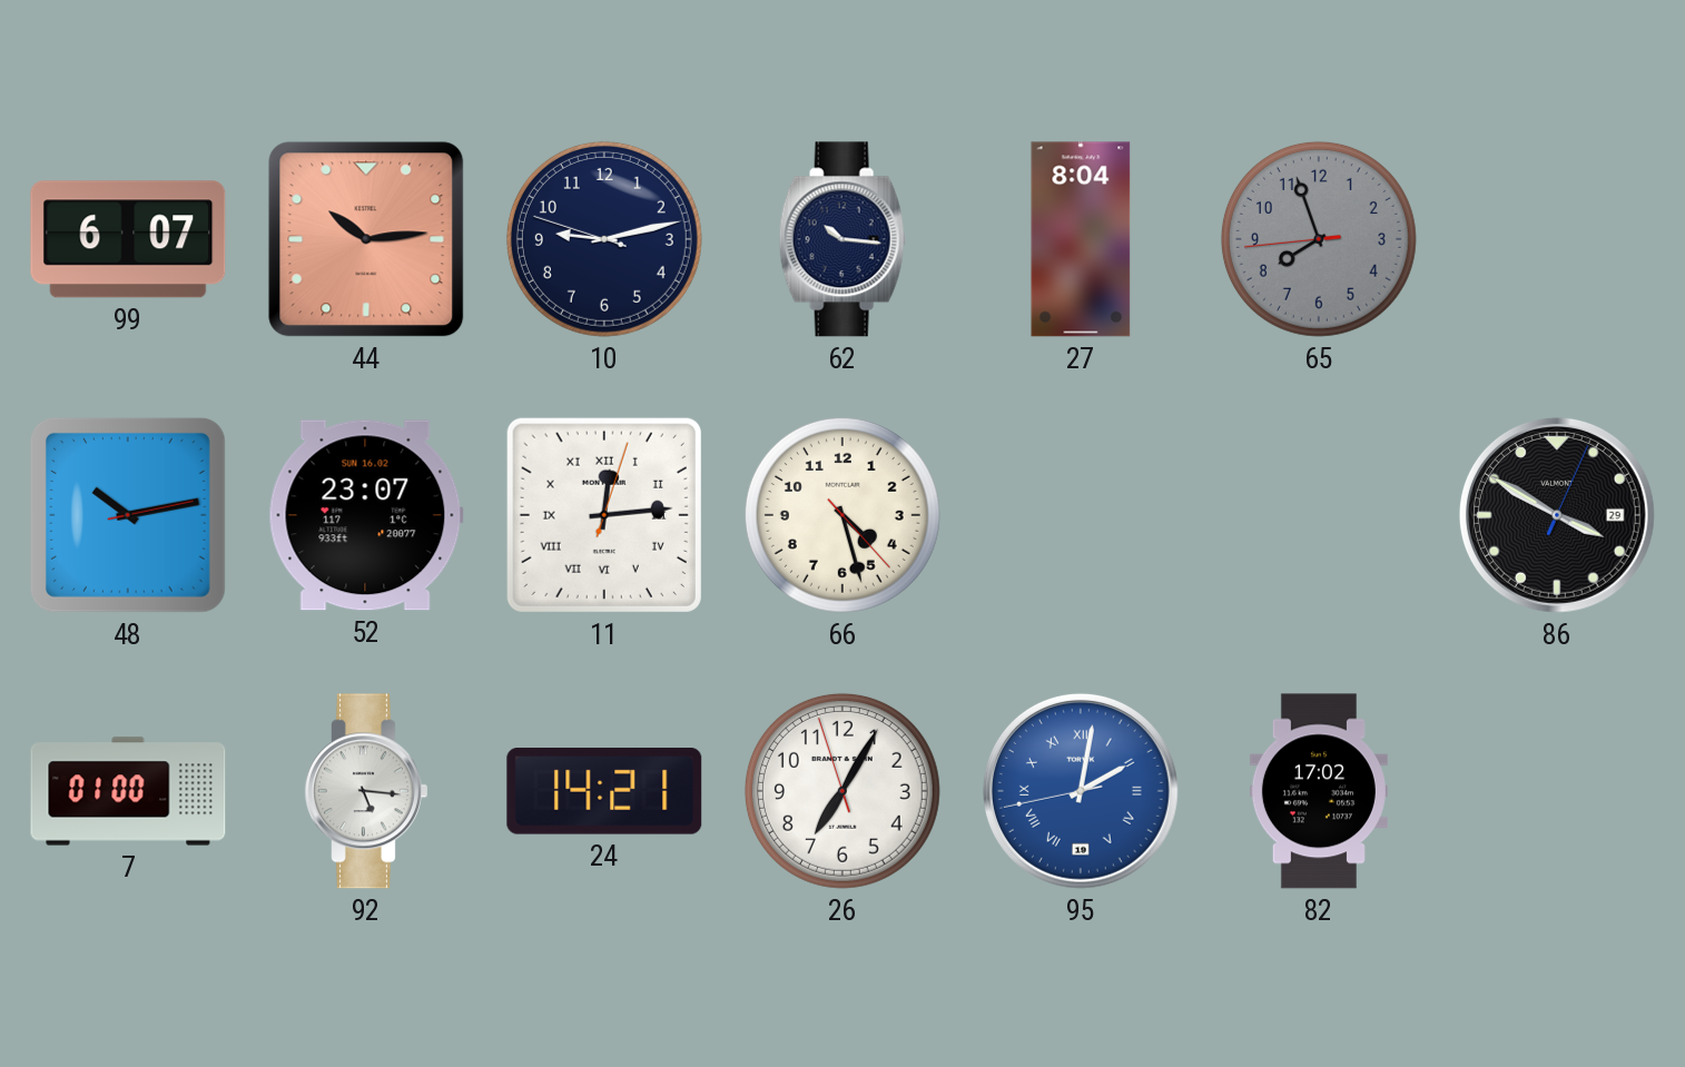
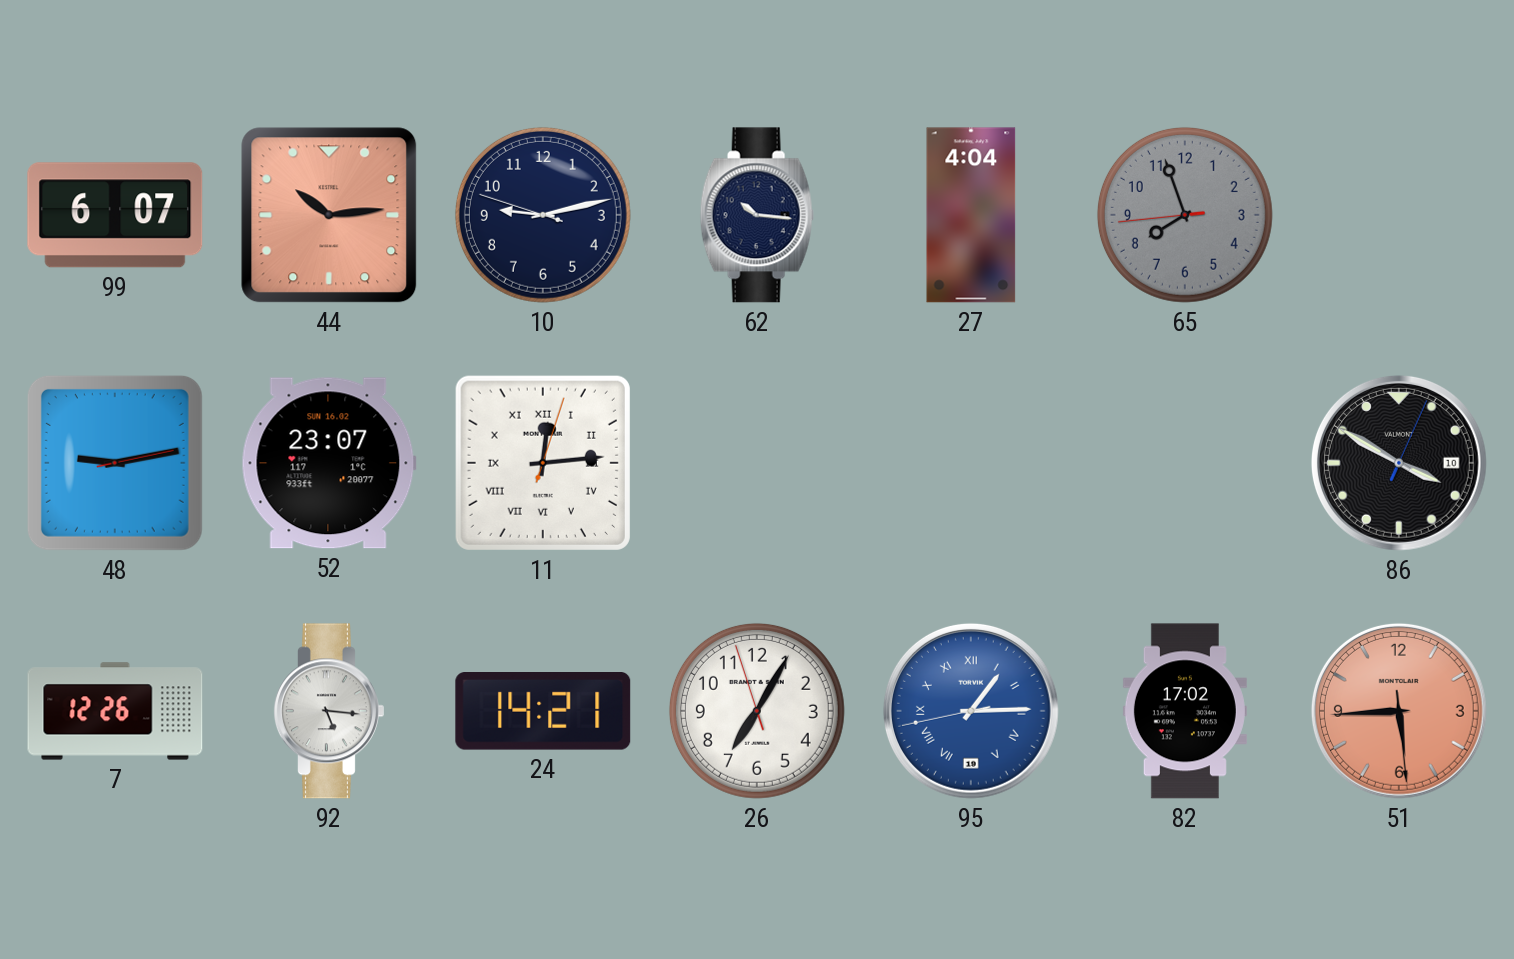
27: 8:04 -> 4:04
48: 10:13 -> 9:13
66: 4:27 -> none
86 date: 29 -> 10
7: 01:00 -> 12:26
95: 2:01 -> 1:14
51: none -> 5:44
